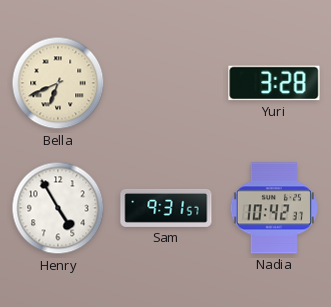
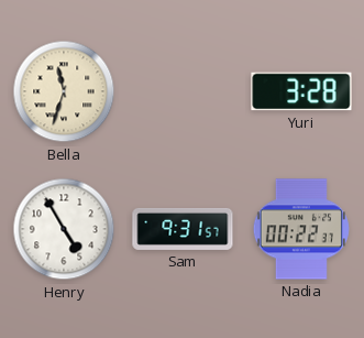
Bella: 6:41 -> 11:33
Nadia: 10:42 -> 00:22
